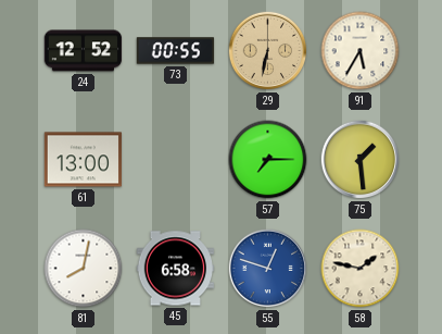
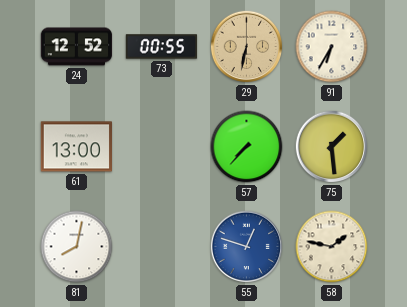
91: 5:35 -> 6:35
57: 7:15 -> 7:37
45: 6:58 -> none
